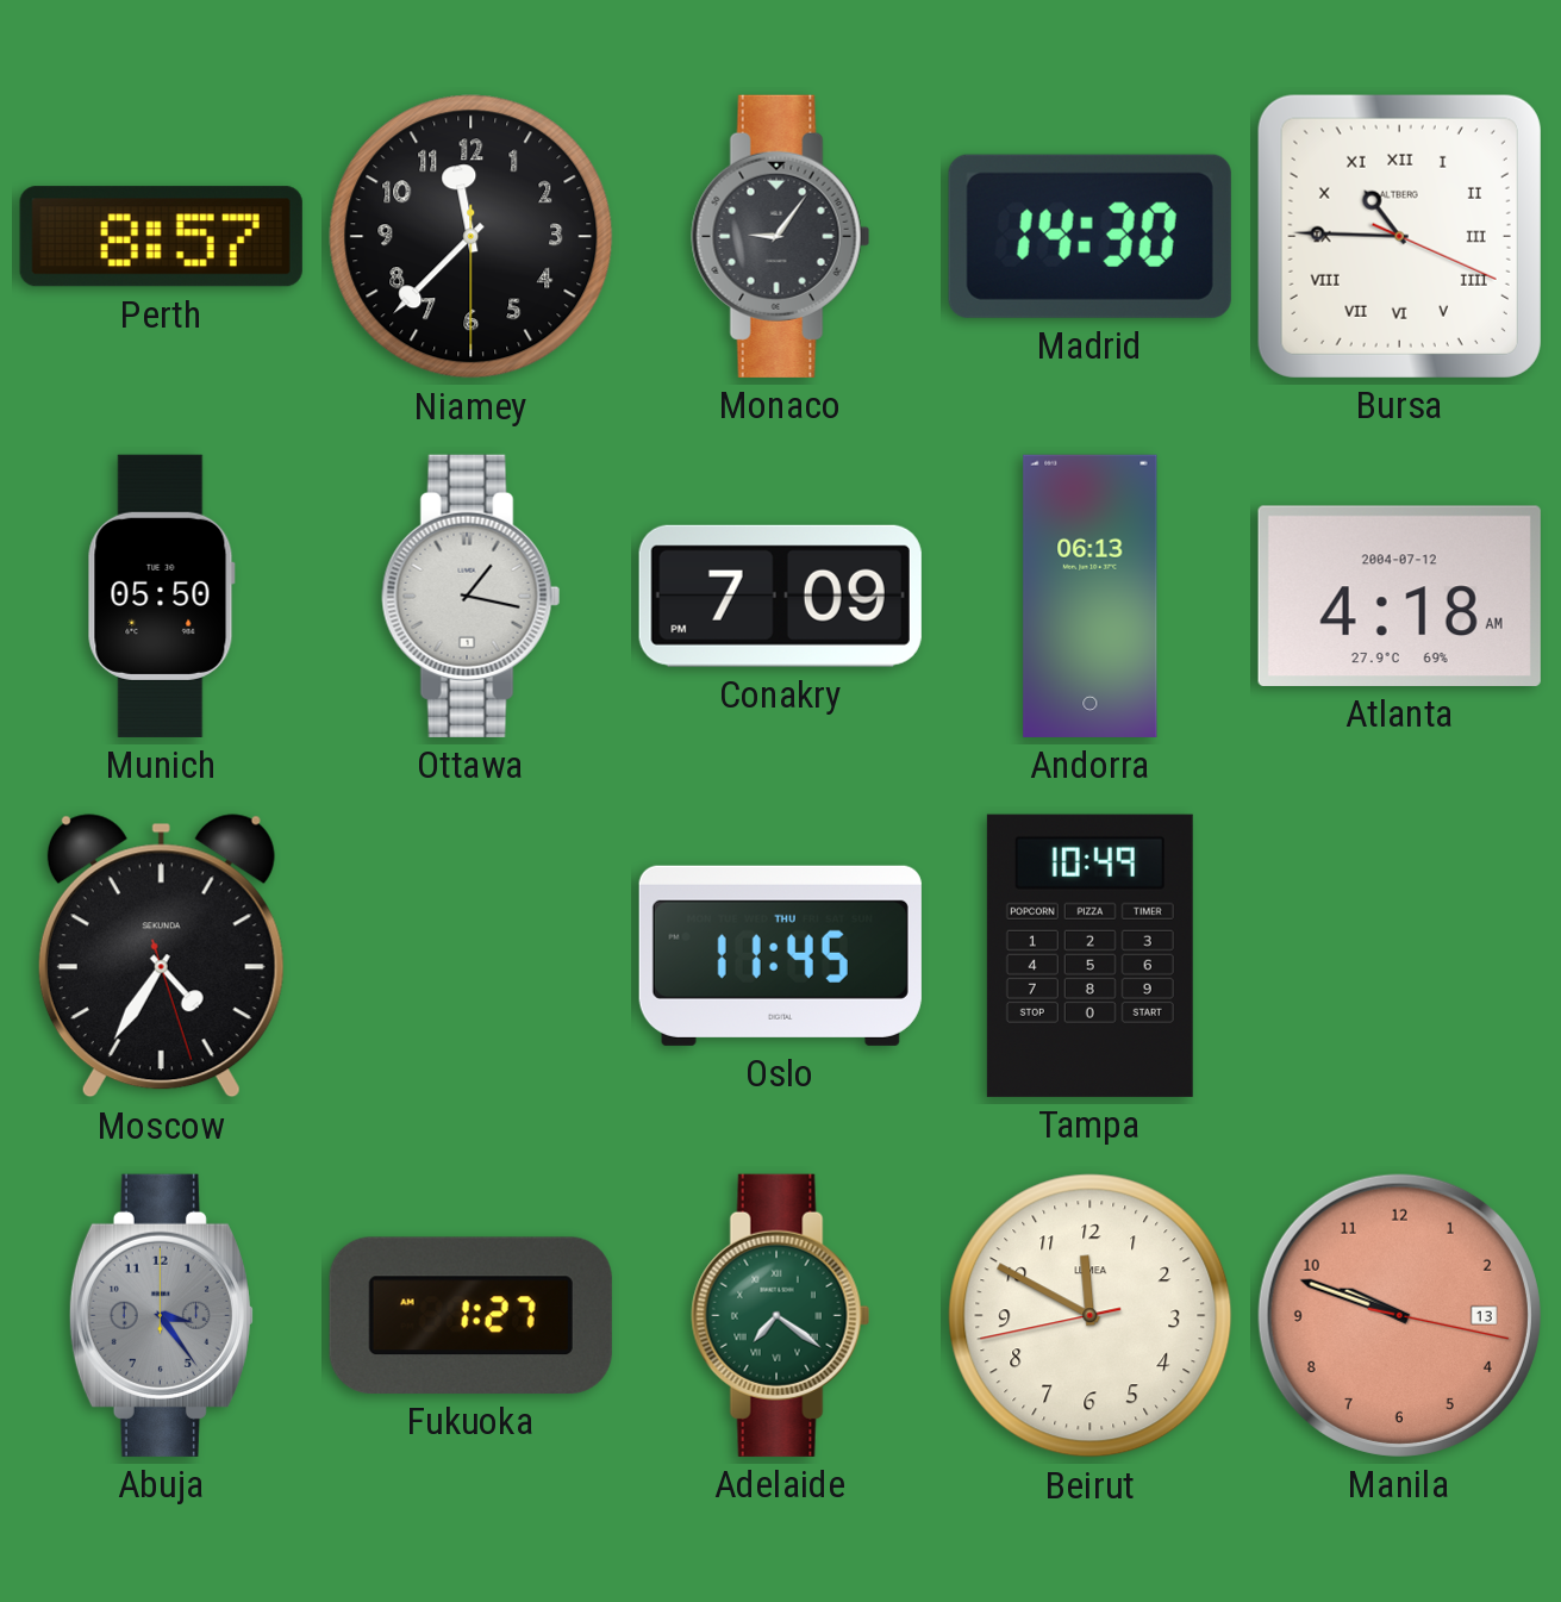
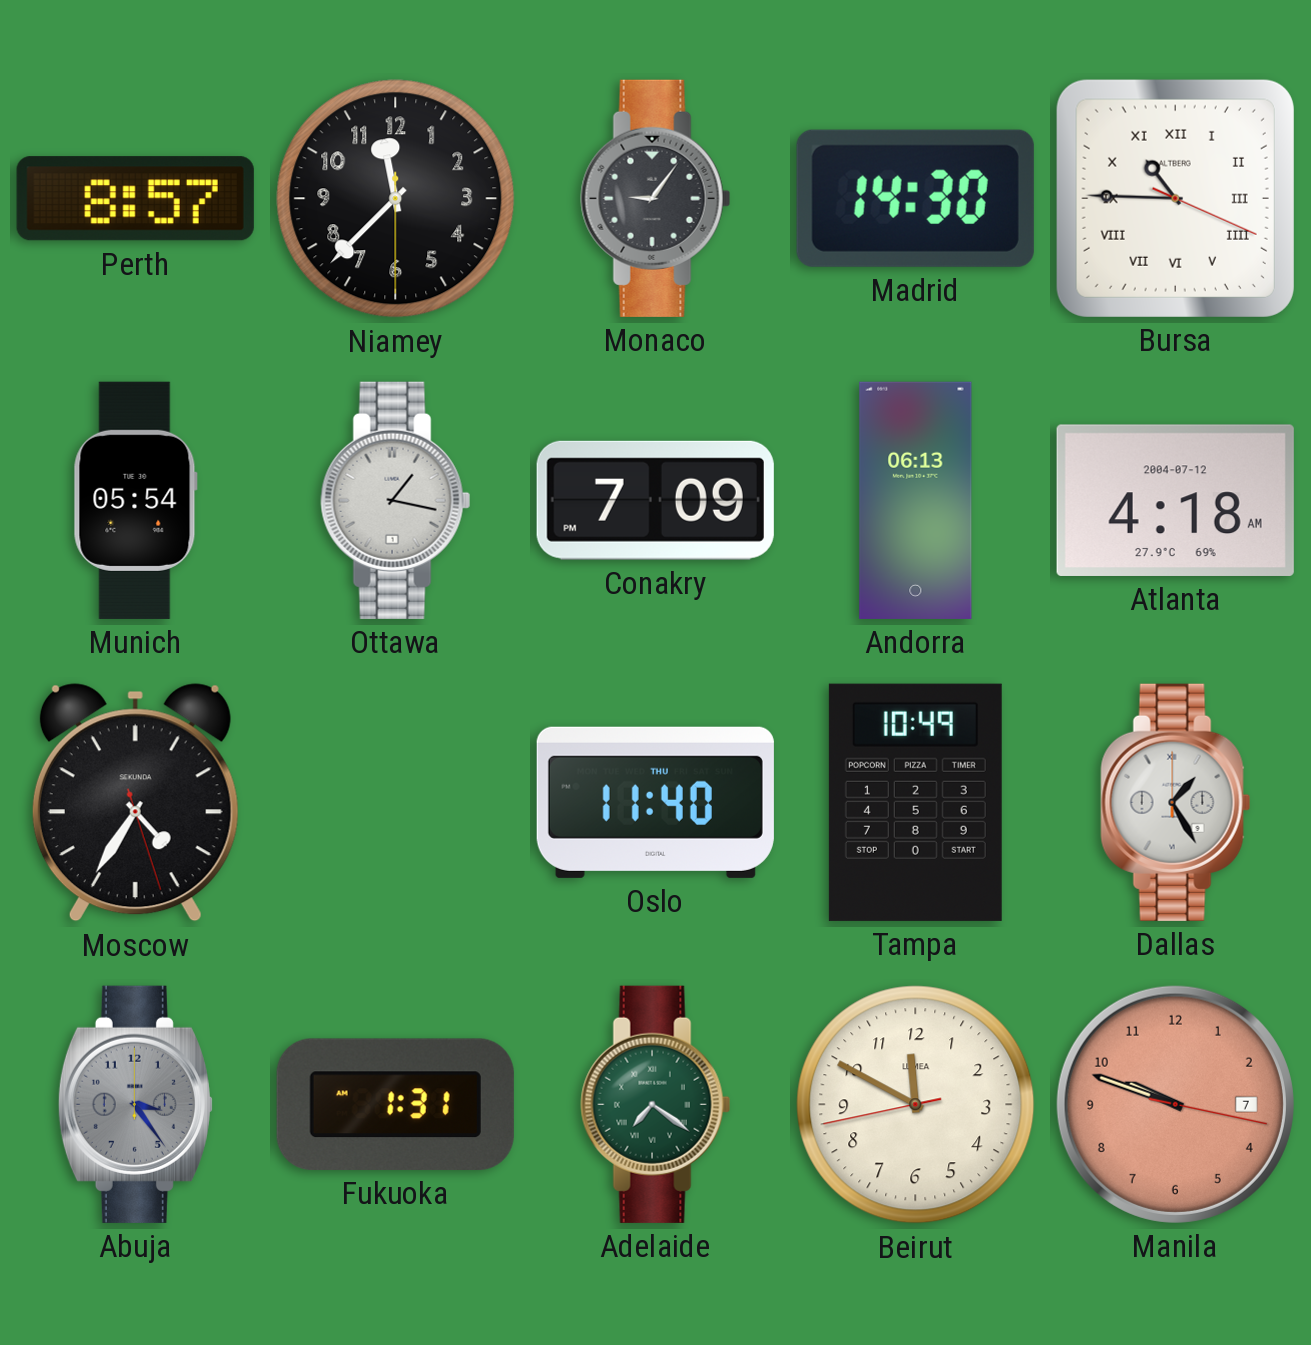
Munich: 05:50 -> 05:54
Oslo: 11:45 -> 11:40
Dallas: none -> 1:25
Fukuoka: 1:27 -> 1:31
Manila date: 13 -> 7
